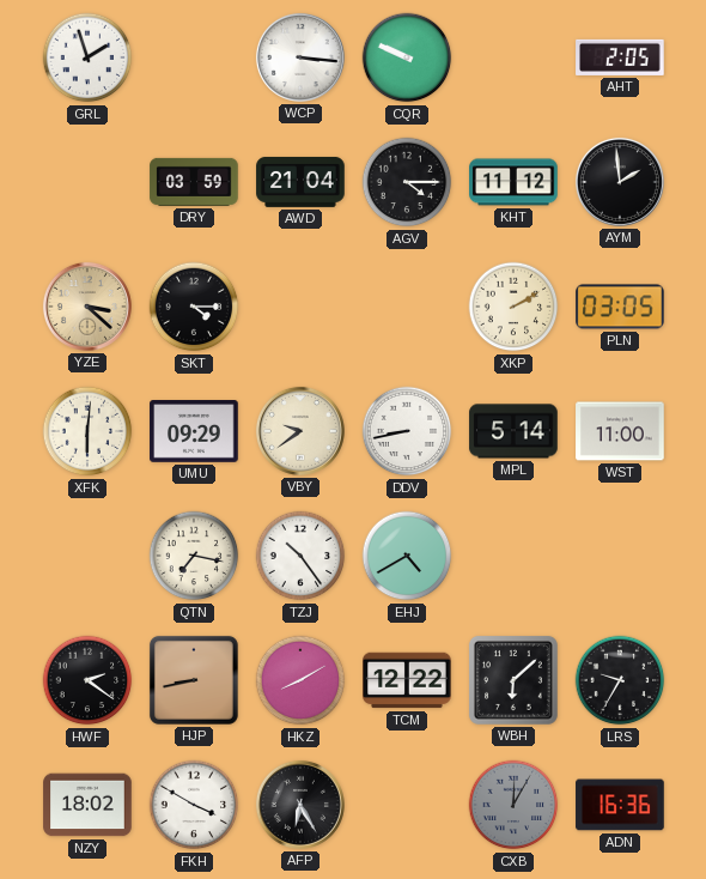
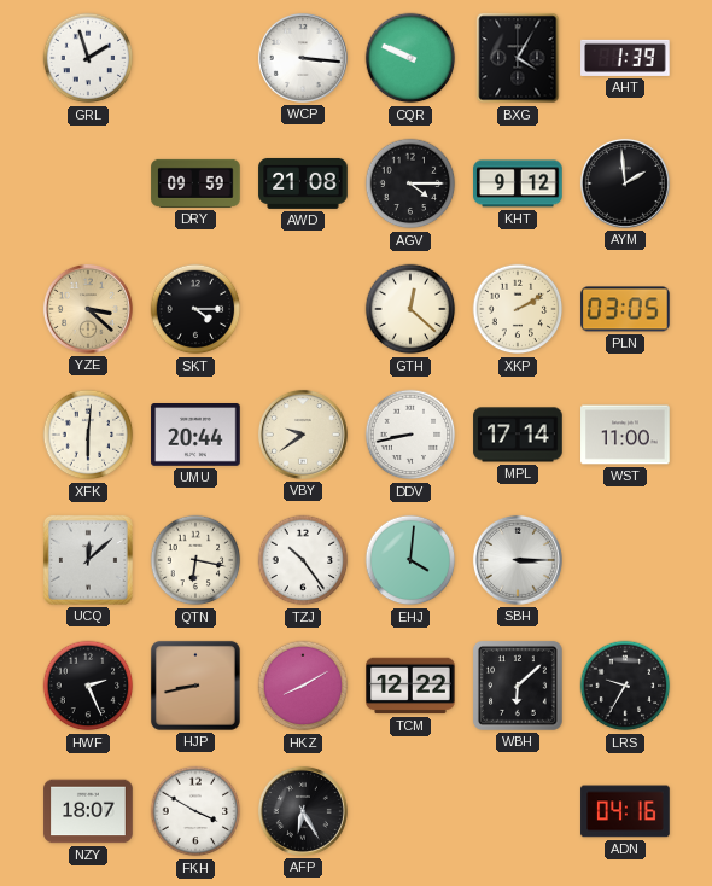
BXG: none -> 4:05
AHT: 2:05 -> 1:39
DRY: 03:59 -> 09:59
AWD: 21:04 -> 21:08
KHT: 11:12 -> 9:12
GTH: none -> 12:22
UMU: 09:29 -> 20:44
MPL: 5:14 -> 17:14
UCQ: none -> 12:08
QTN: 7:17 -> 6:17
EHJ: 4:40 -> 4:01
SBH: none -> 3:15
HWF: 2:21 -> 2:26
NZY: 18:02 -> 18:07
CXB: 12:05 -> none
ADN: 16:36 -> 04:16
